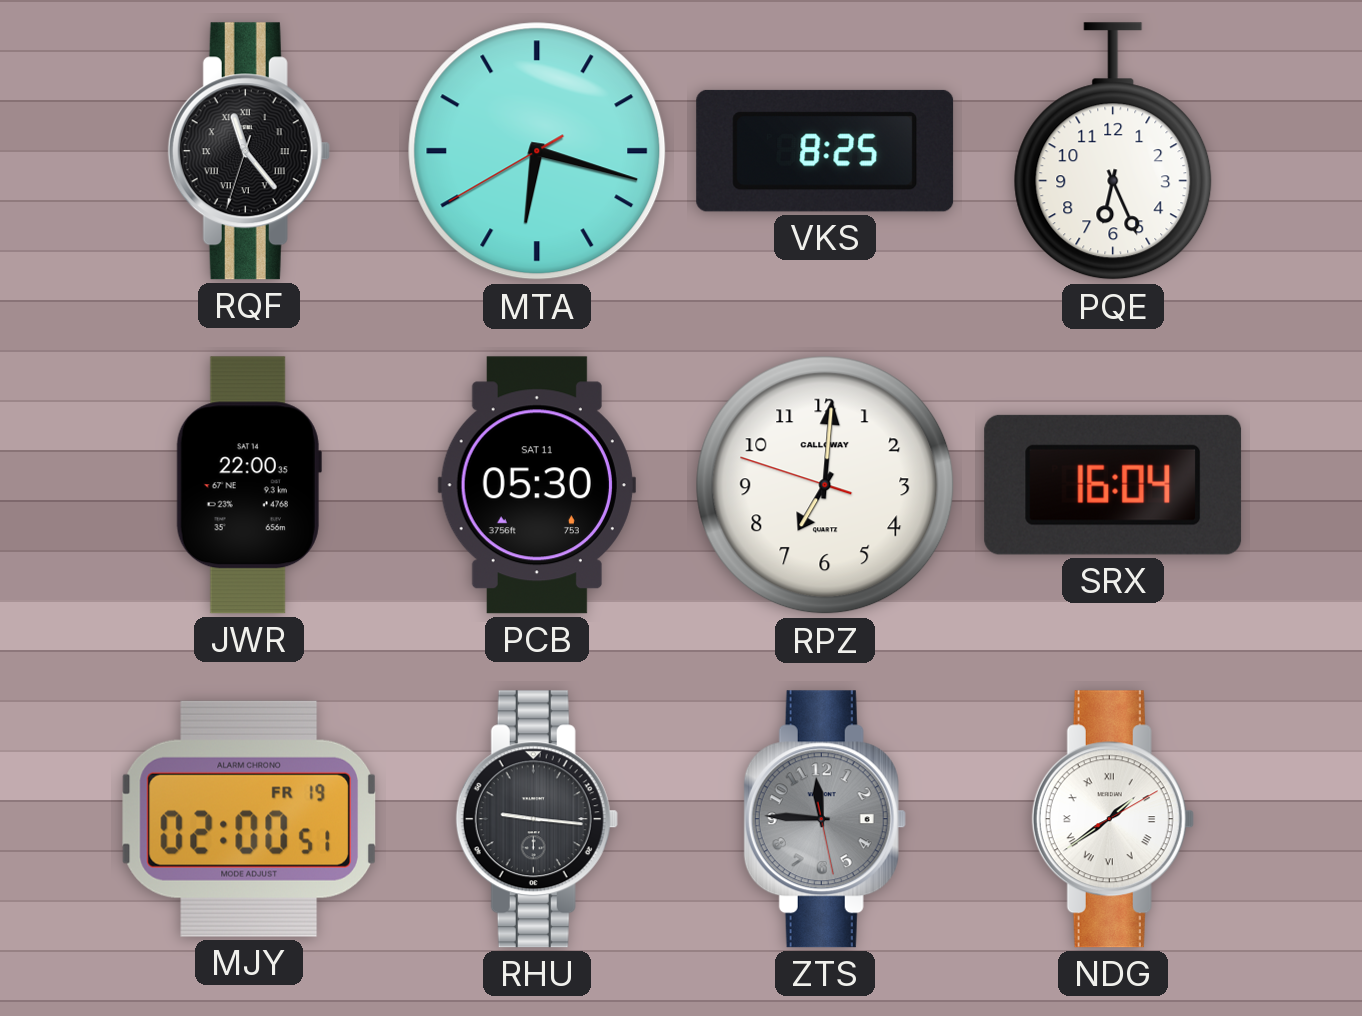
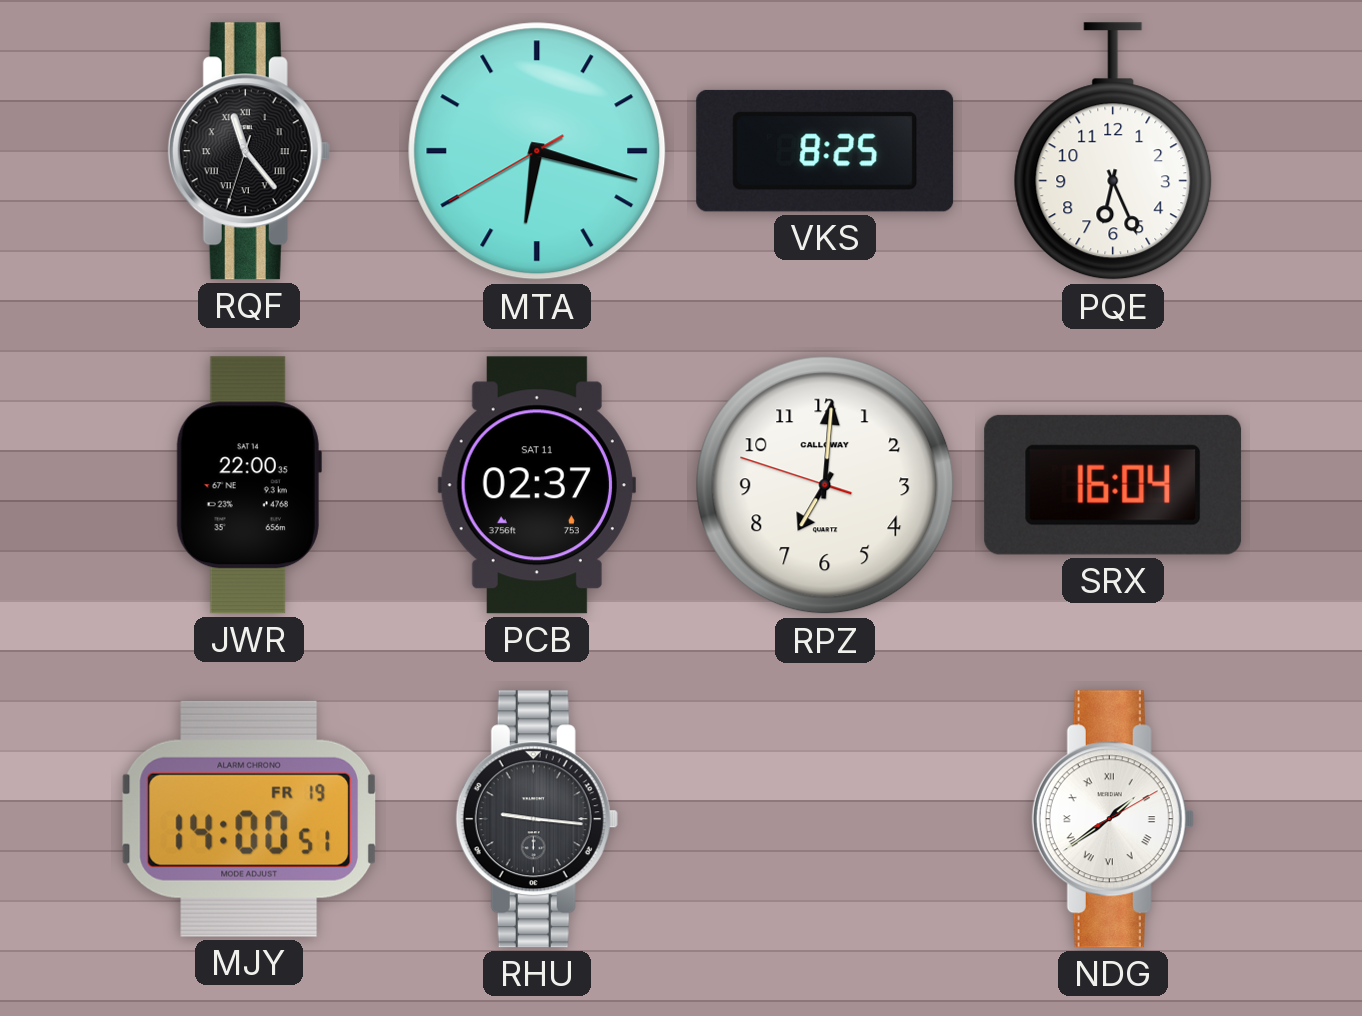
PCB: 05:30 -> 02:37
MJY: 02:00 -> 14:00
ZTS: 11:45 -> none
